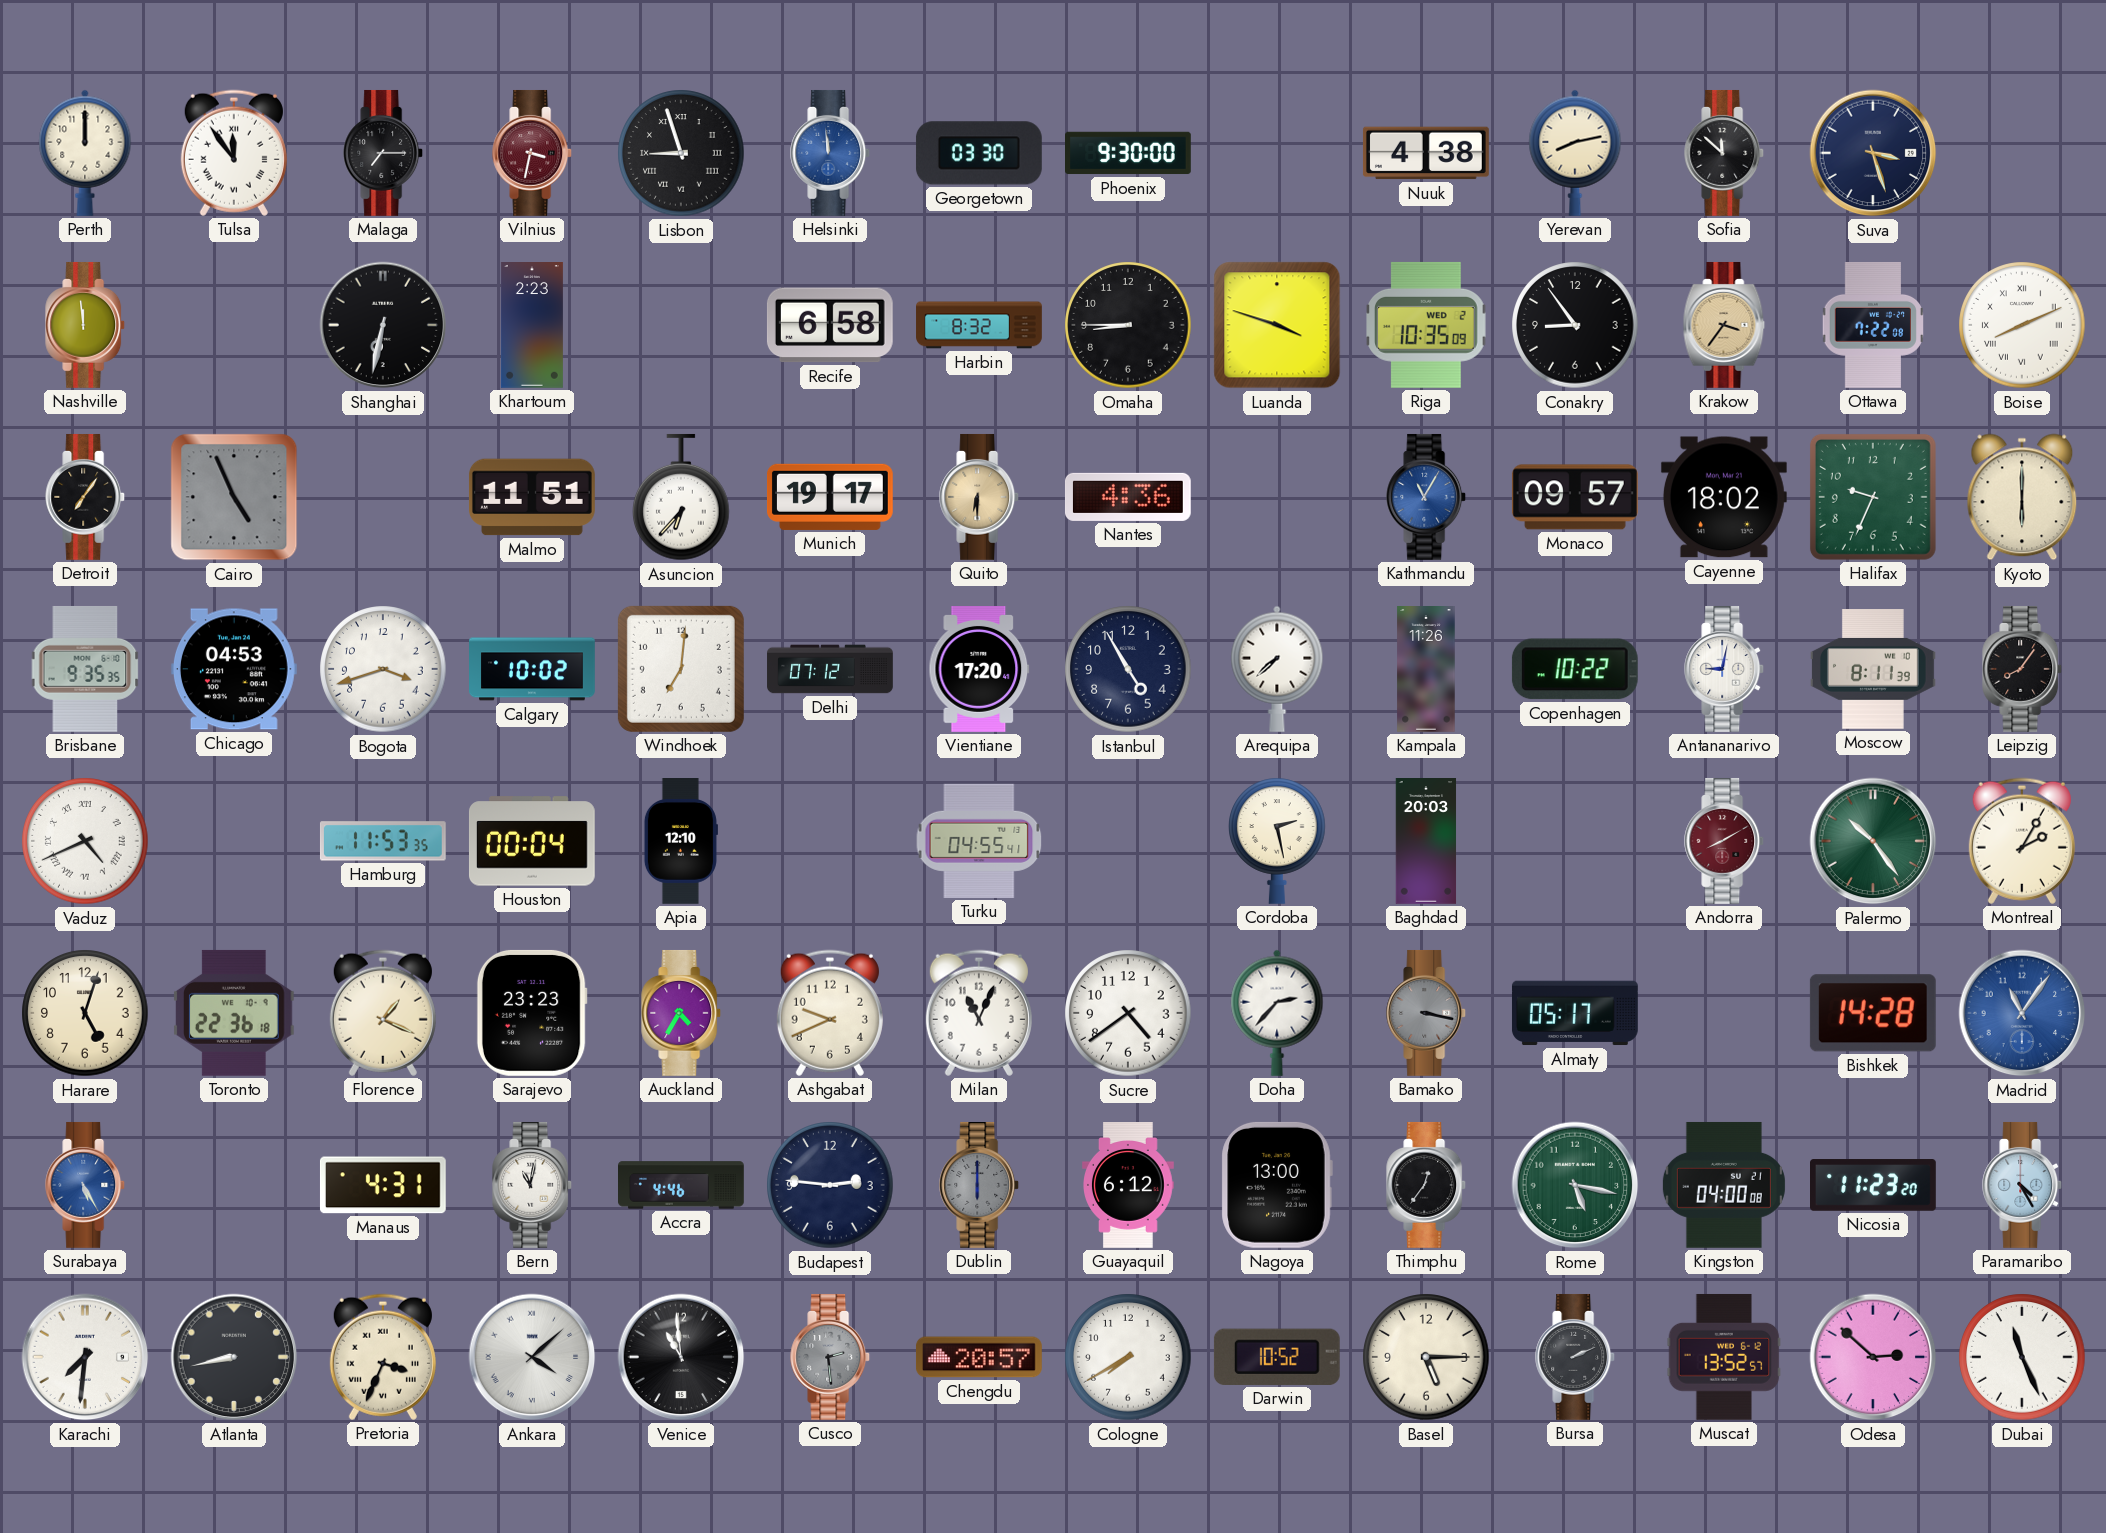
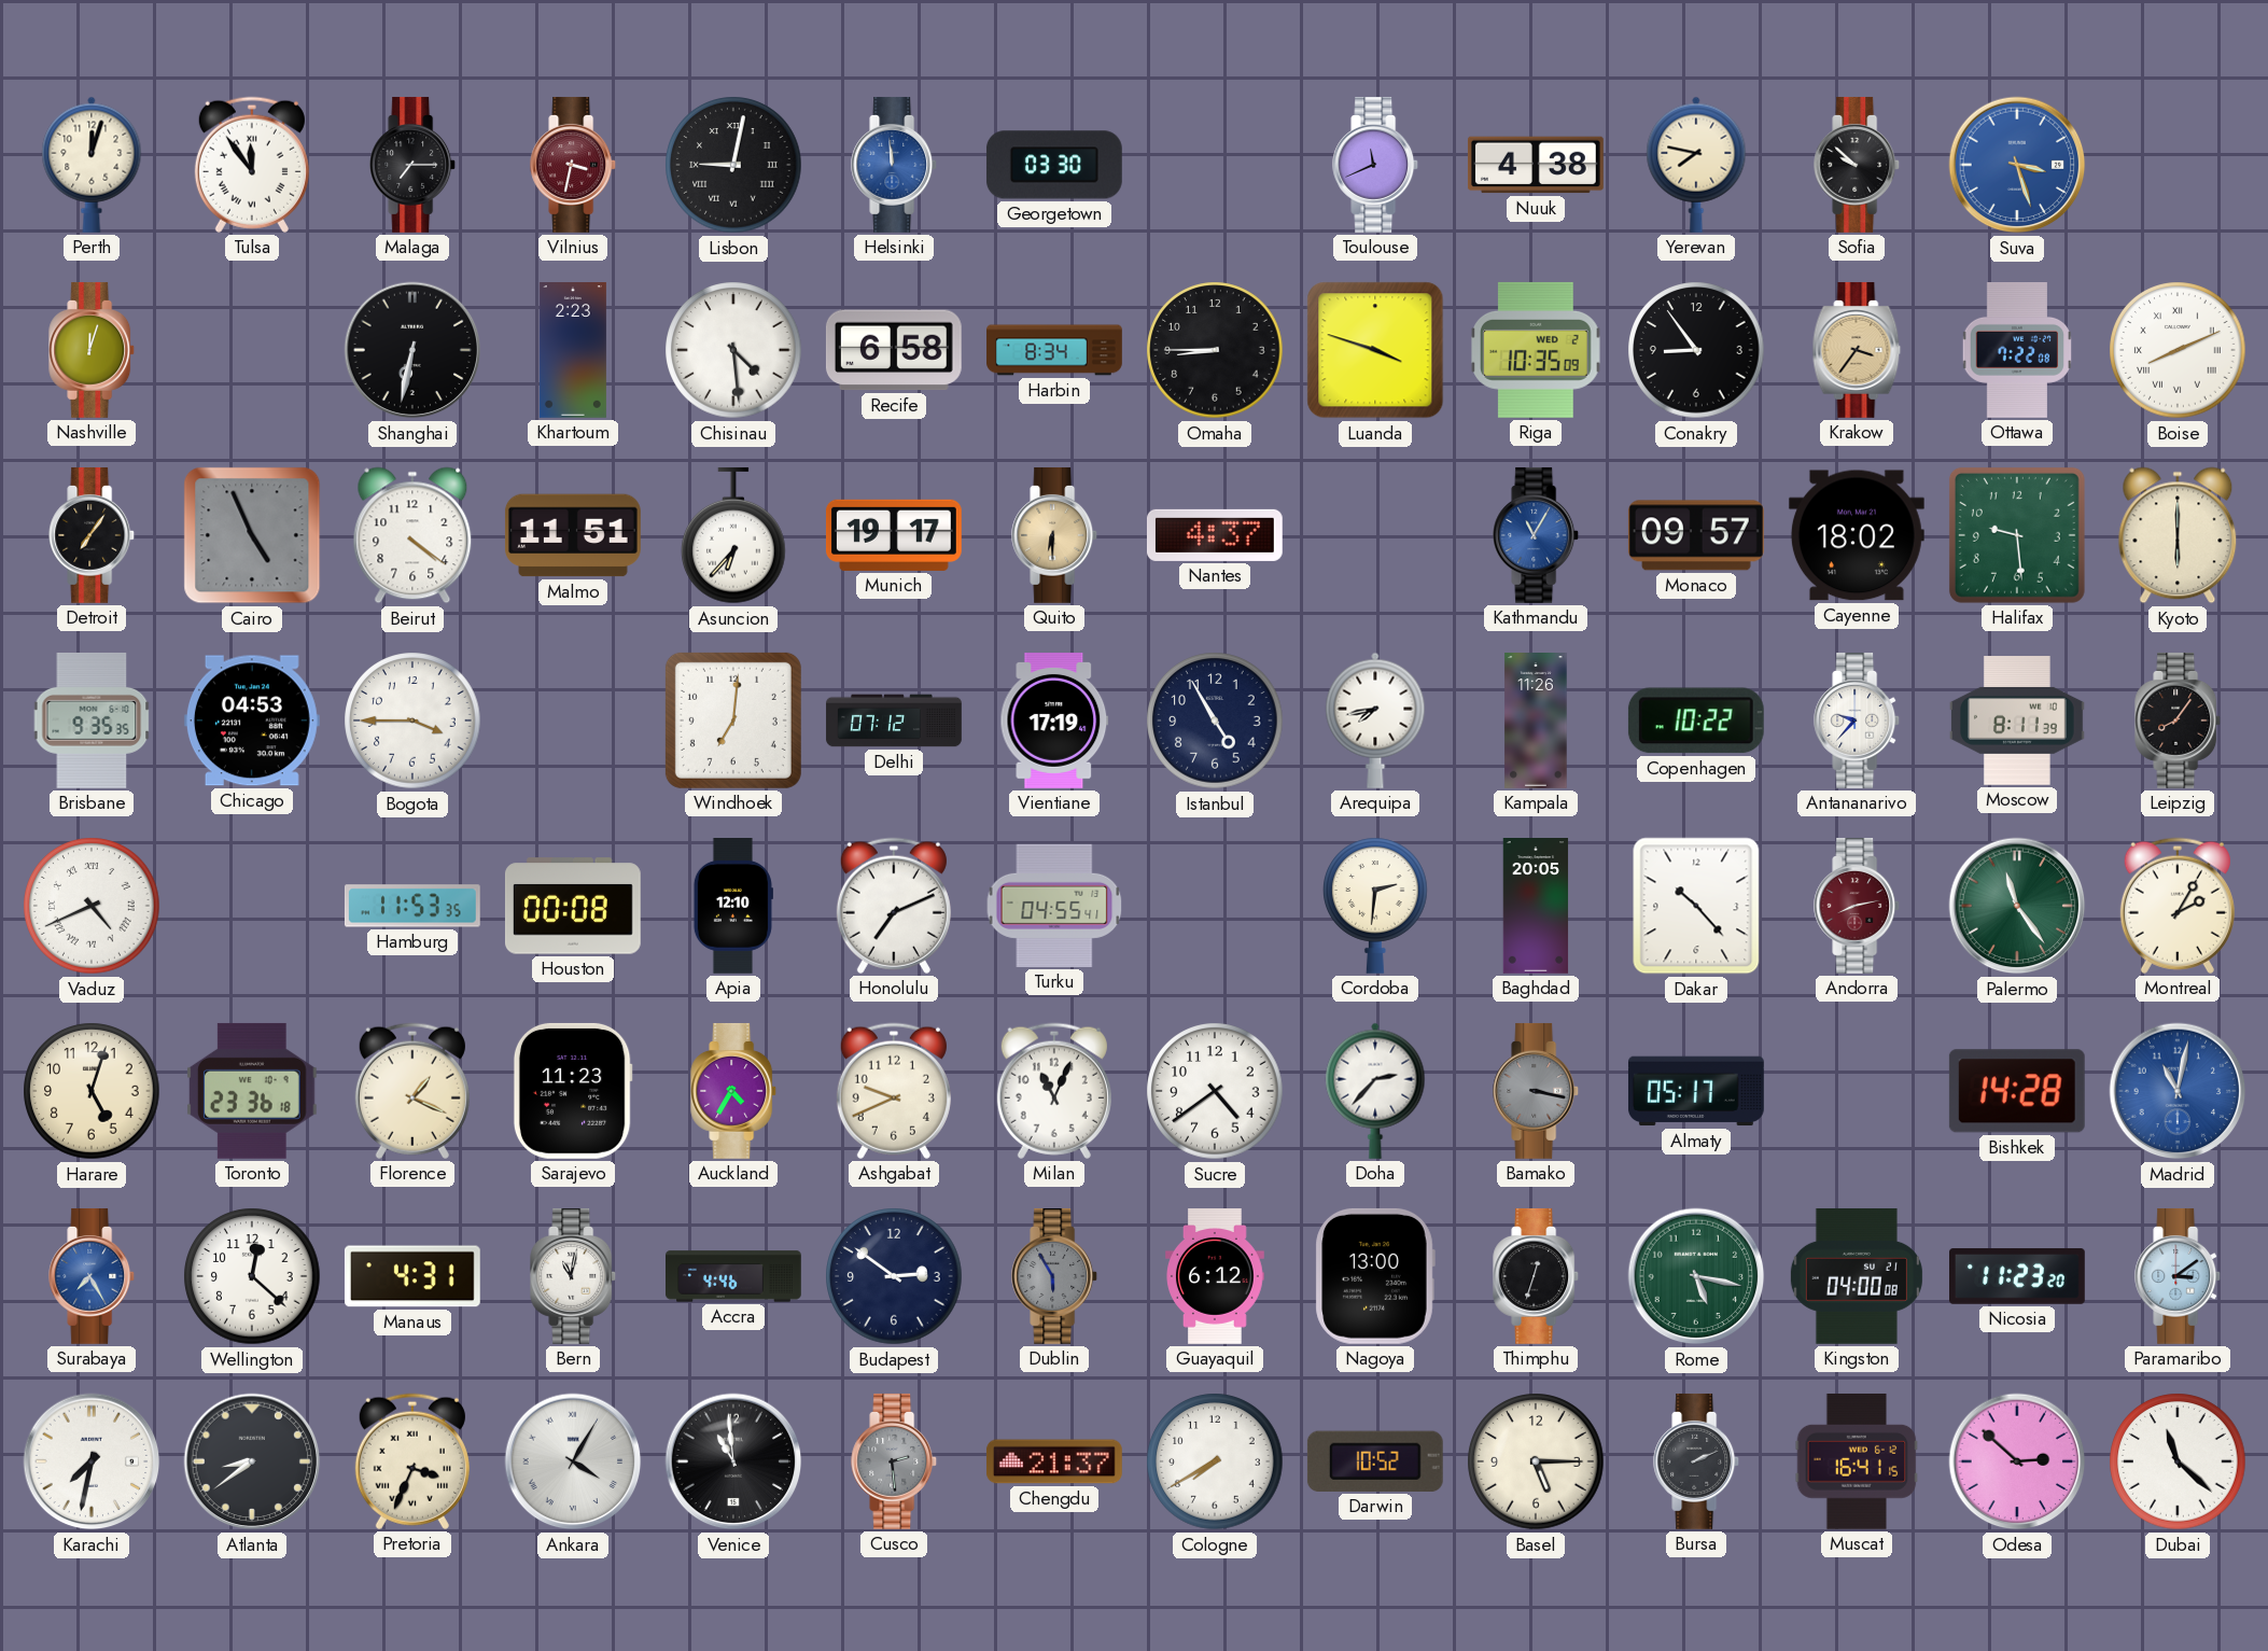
Perth: 12:00 -> 12:03
Lisbon: 8:57 -> 9:02
Phoenix: 9:30 -> none
Toulouse: none -> 11:41
Yerevan: 8:13 -> 7:47
Sofia: 11:52 -> 9:52
Suva dial: navy -> blue
Nashville: 11:59 -> 12:03
Chisinau: none -> 4:29
Harbin: 8:32 -> 8:34
Beirut: none -> 4:21
Nantes: 4:36 -> 4:37
Halifax: 9:34 -> 9:29
Bogota: 3:42 -> 3:45
Calgary: 10:02 -> none
Vientiane: 17:20 -> 17:19
Arequipa: 7:38 -> 7:43
Antananarivo: 9:02 -> 9:37
Houston: 00:04 -> 00:08
Honolulu: none -> 7:11
Cordoba: 2:28 -> 2:31
Baghdad: 20:03 -> 20:05
Dakar: none -> 10:23
Andorra: 8:10 -> 8:13
Palermo: 10:24 -> 11:24
Toronto: 22:36 -> 23:36
Sarajevo: 23:23 -> 11:23
Madrid: 11:06 -> 11:02
Surabaya: 5:25 -> 7:25
Wellington: none -> 12:22
Budapest: 2:46 -> 2:51
Dublin: 6:00 -> 5:55
Thimphu: 12:36 -> 12:33
Paramaribo: 4:25 -> 3:09
Karachi: 7:31 -> 7:32
Atlanta: 8:43 -> 8:39
Ankara: 4:08 -> 4:05
Chengdu: 20:57 -> 21:37
Muscat: 13:52 -> 16:41
Dubai: 11:26 -> 11:22
